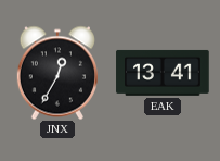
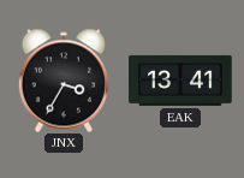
JNX: 12:35 -> 3:35
